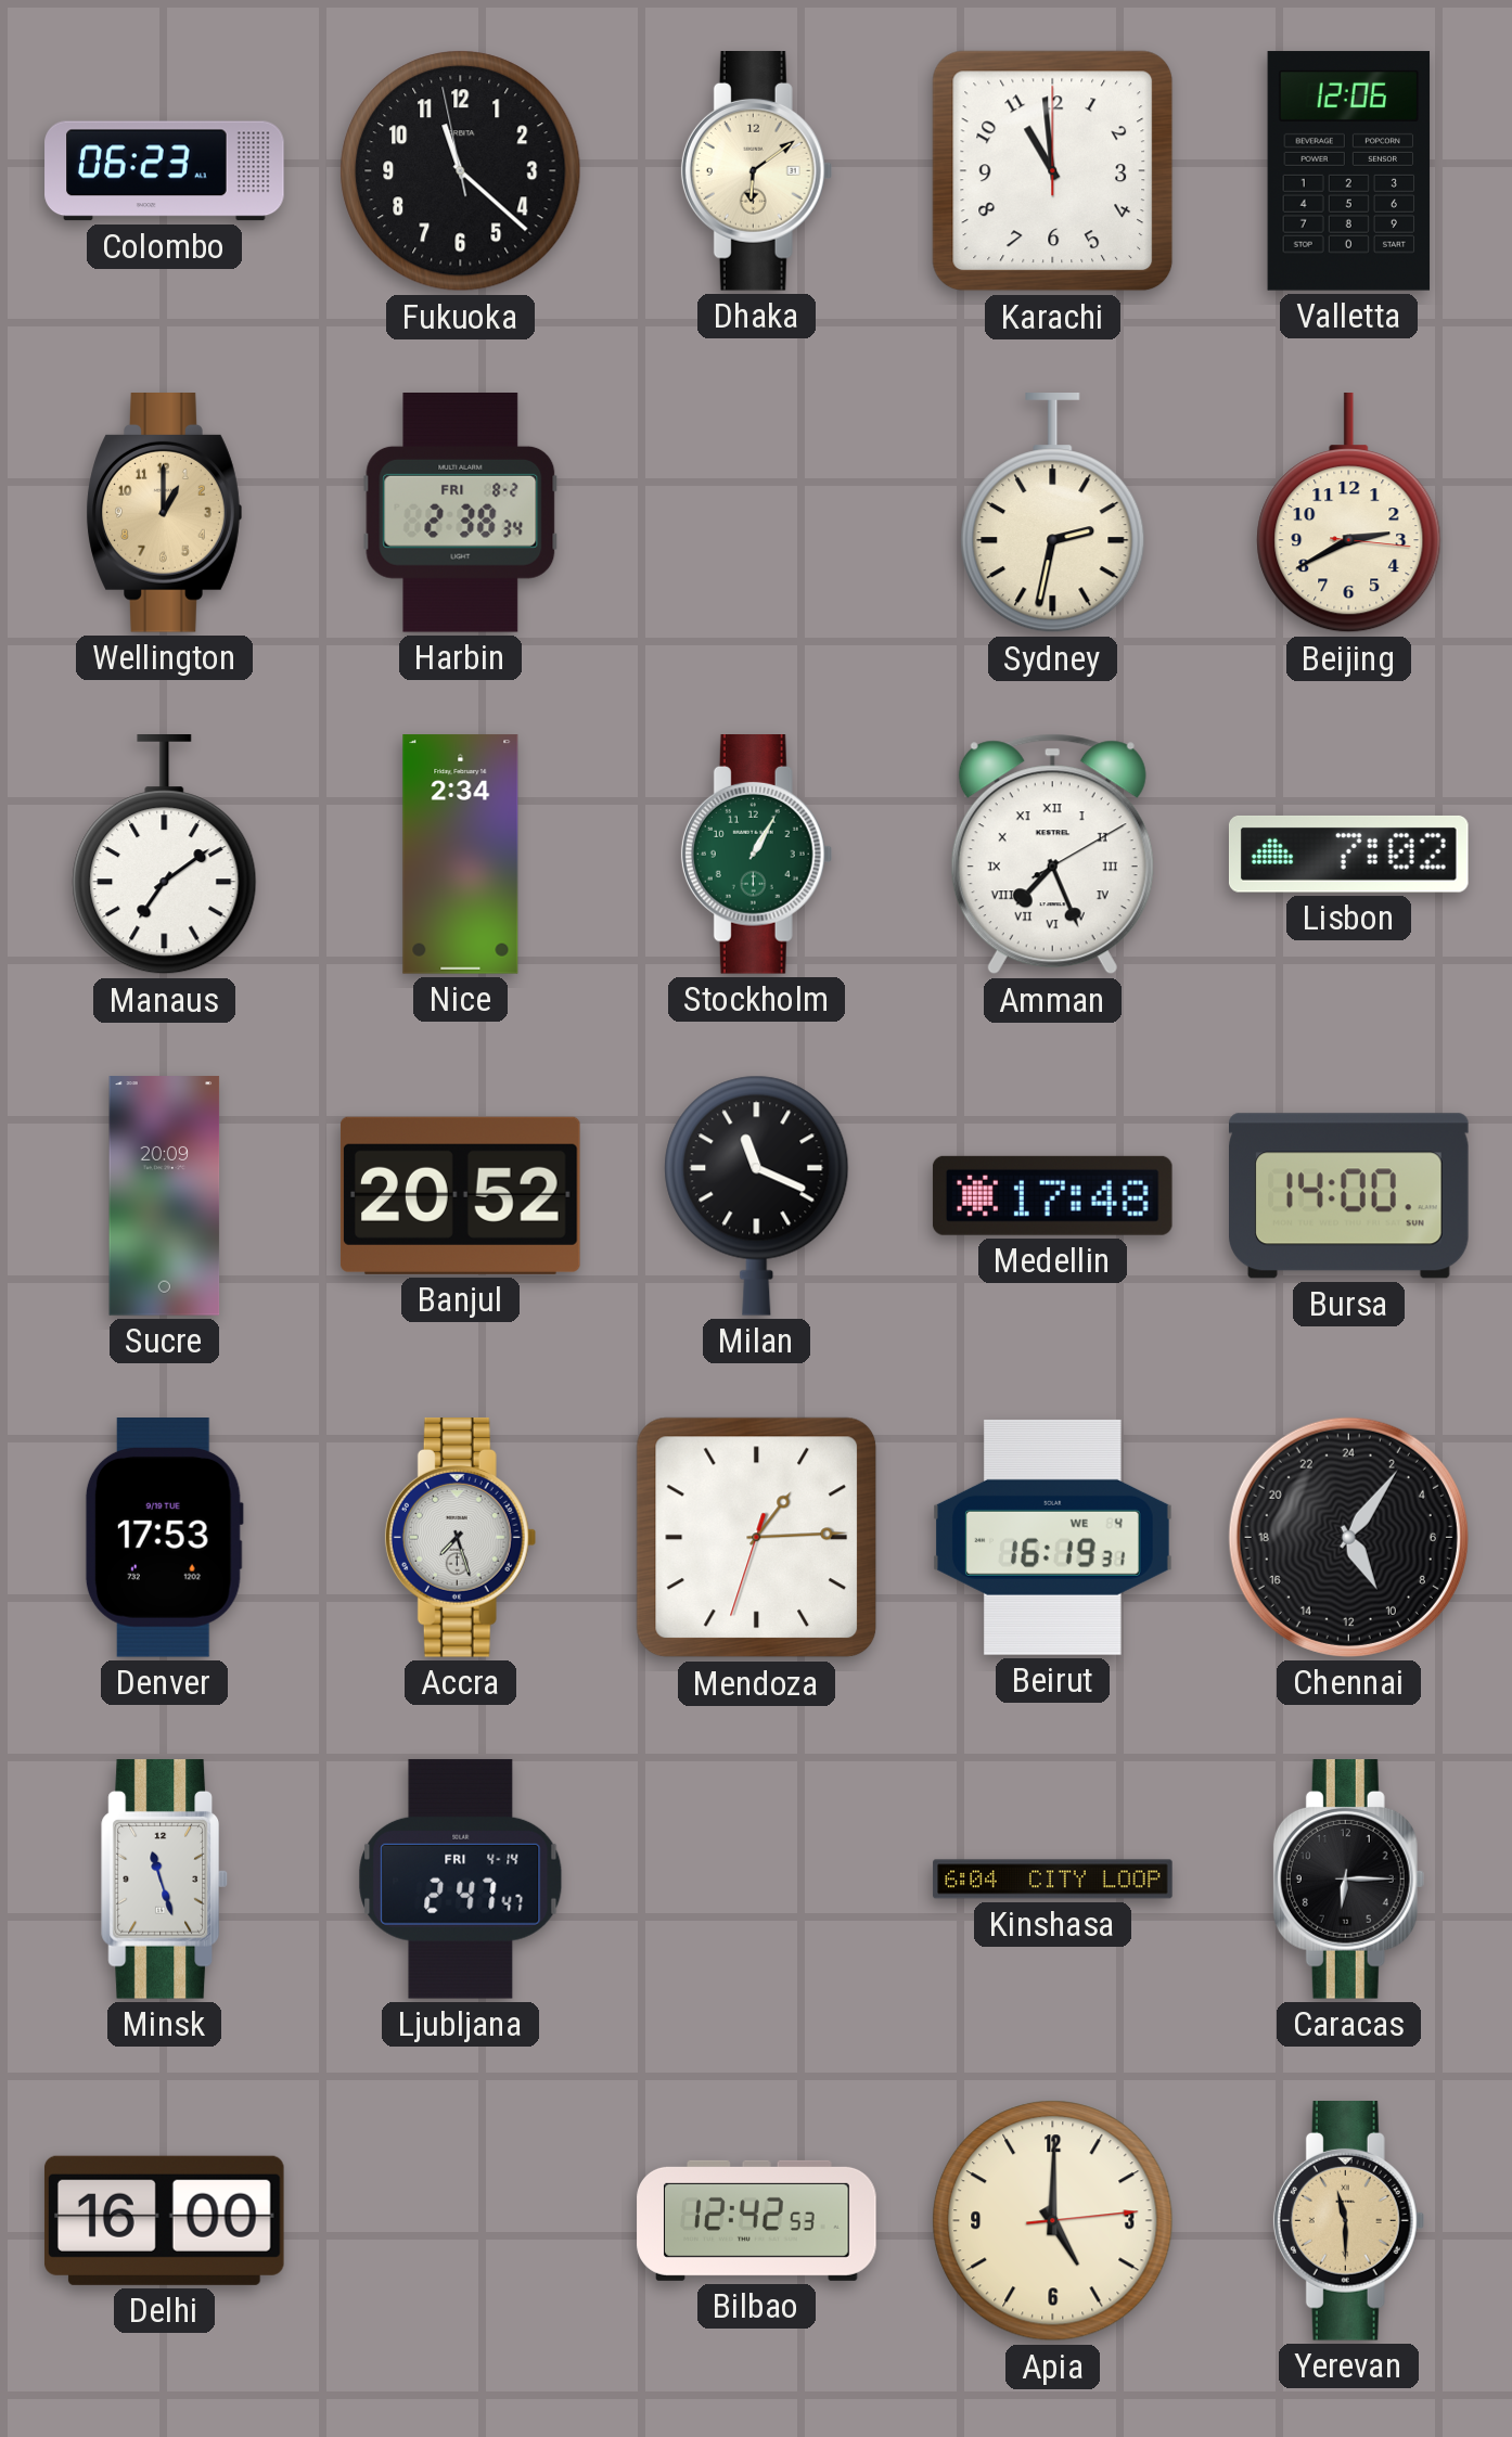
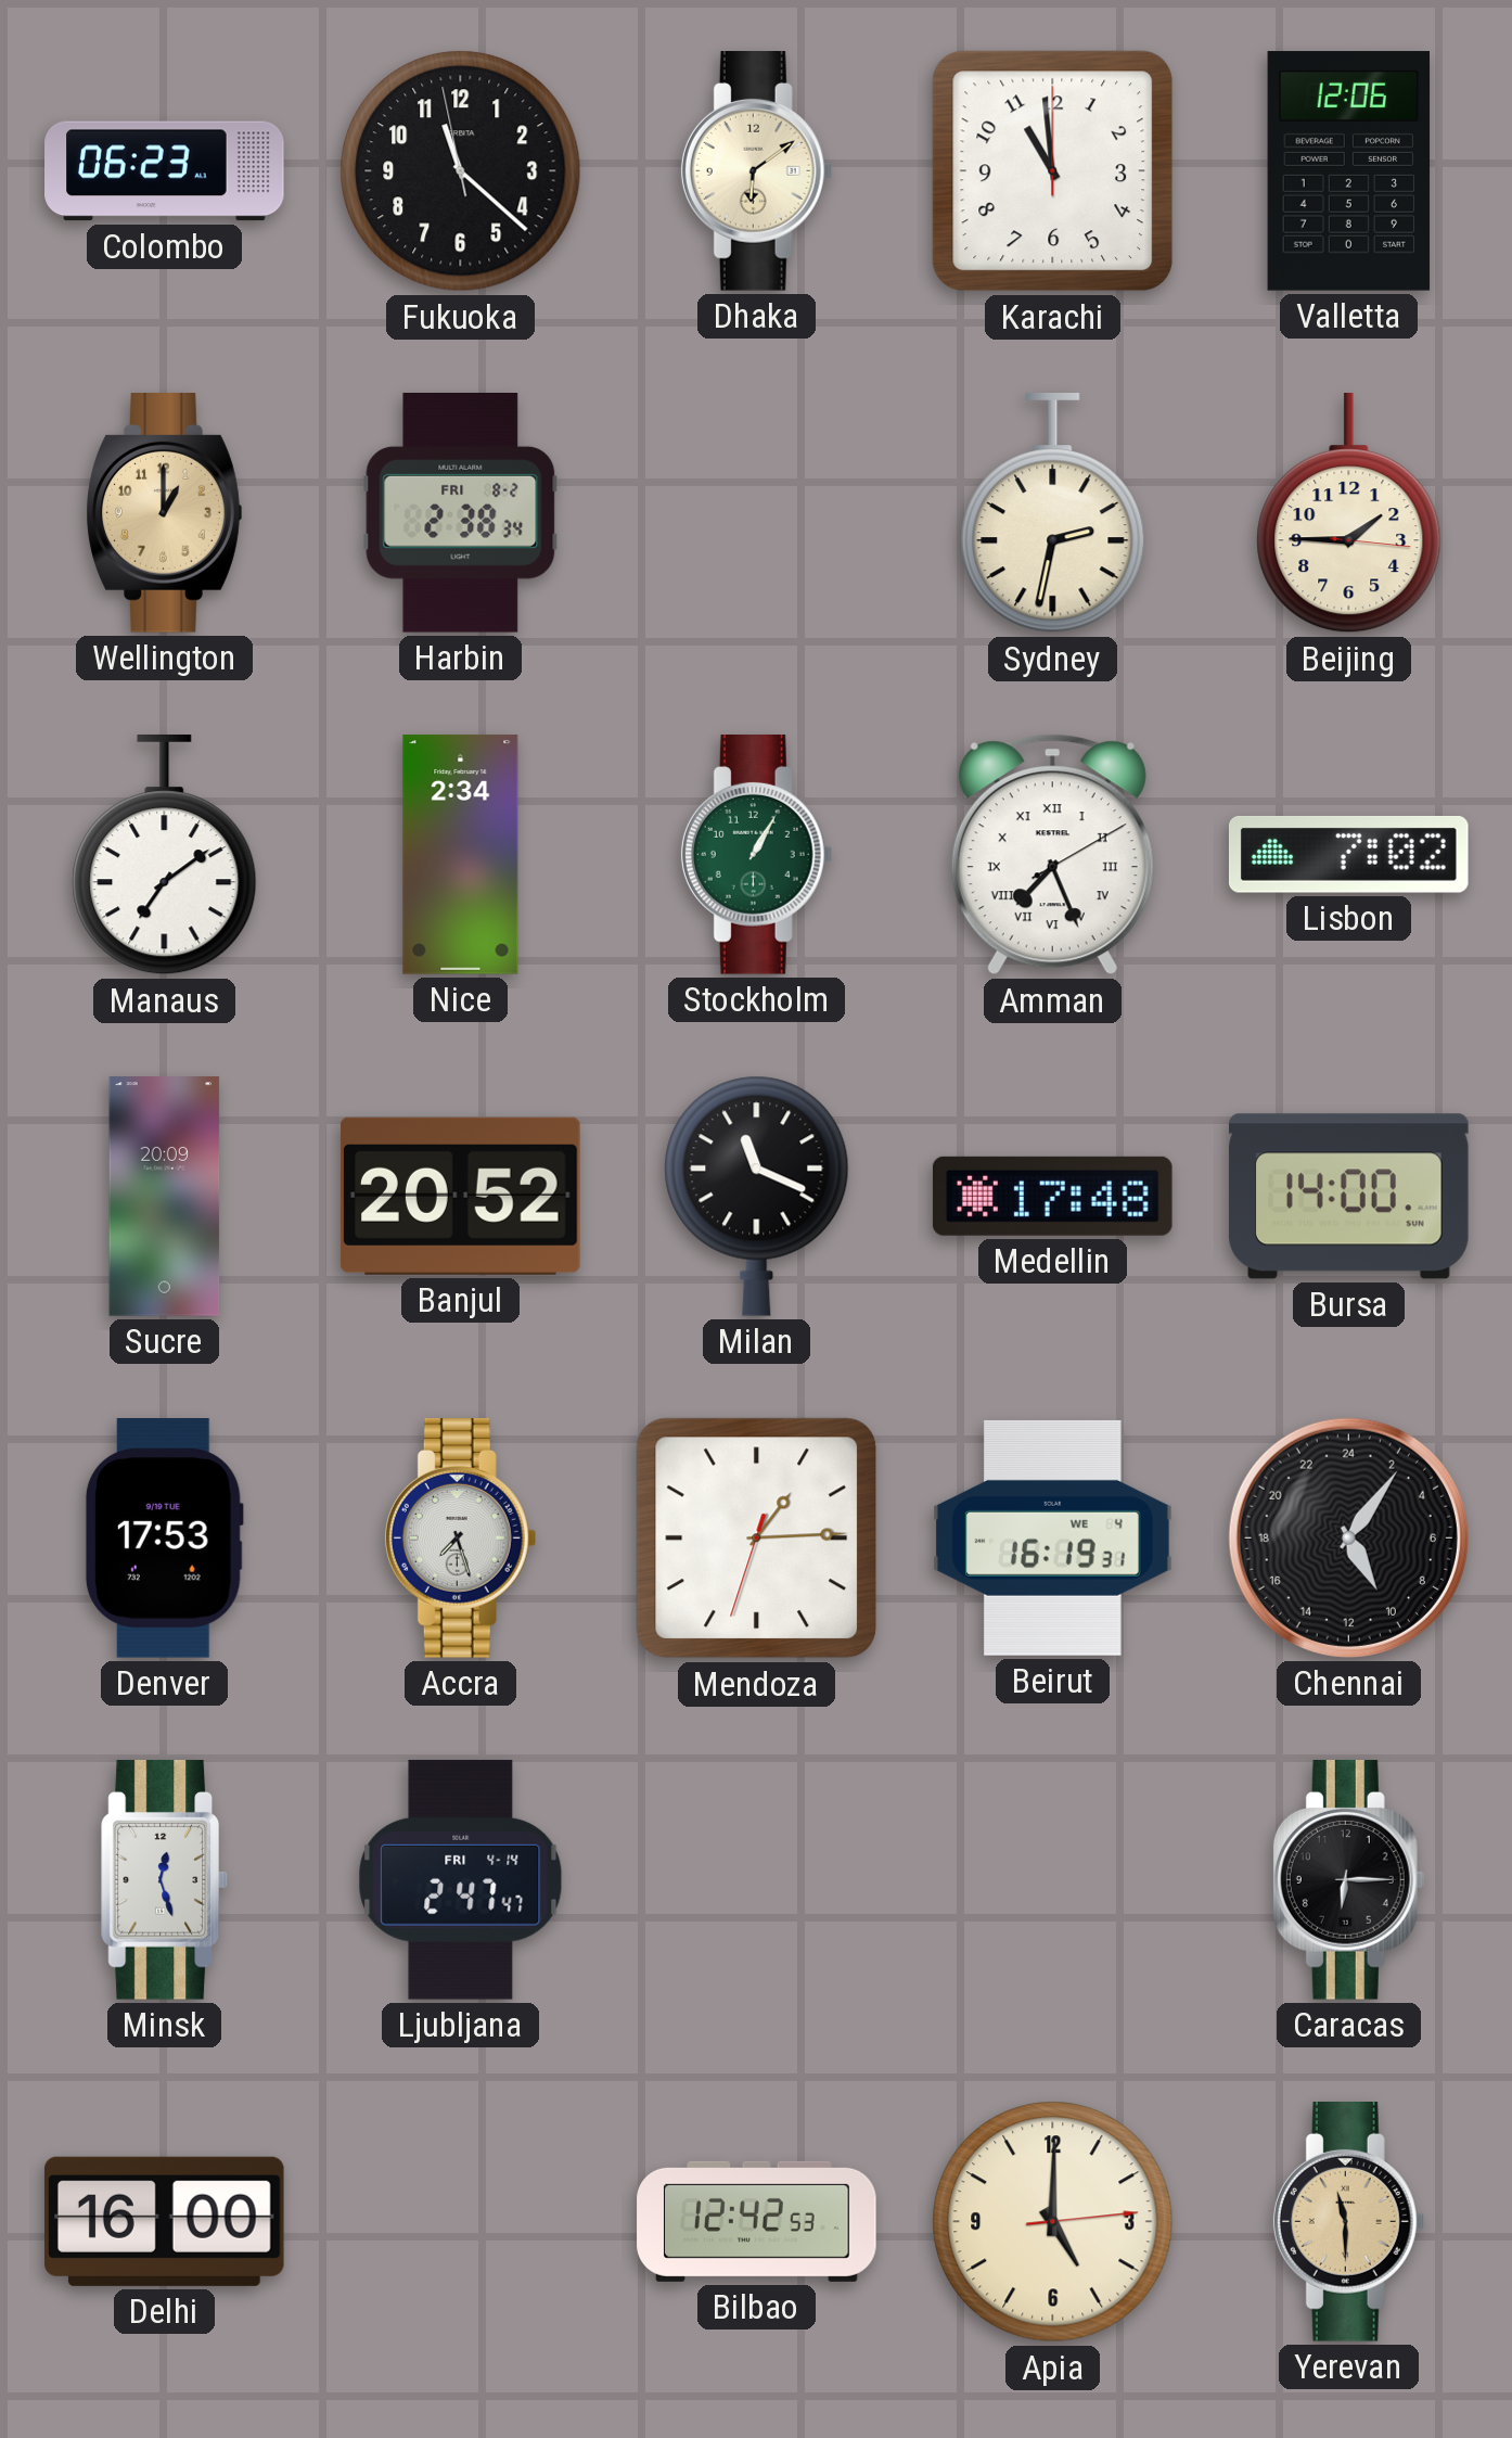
Beijing: 2:40 -> 1:45
Minsk: 11:27 -> 12:27
Kinshasa: 6:04 -> none
